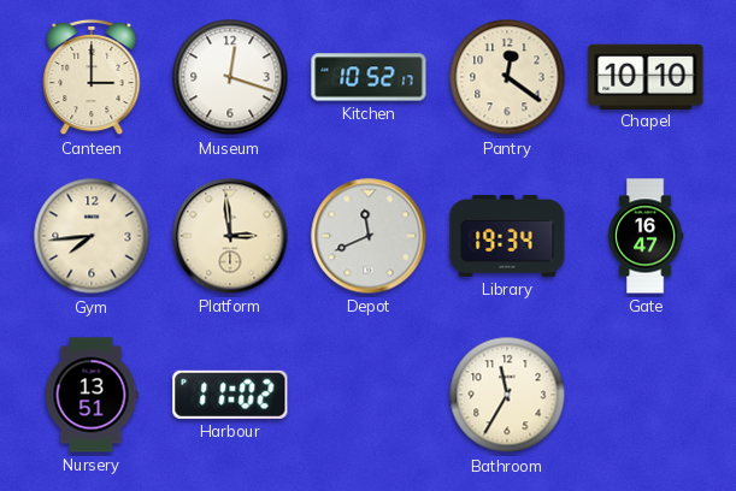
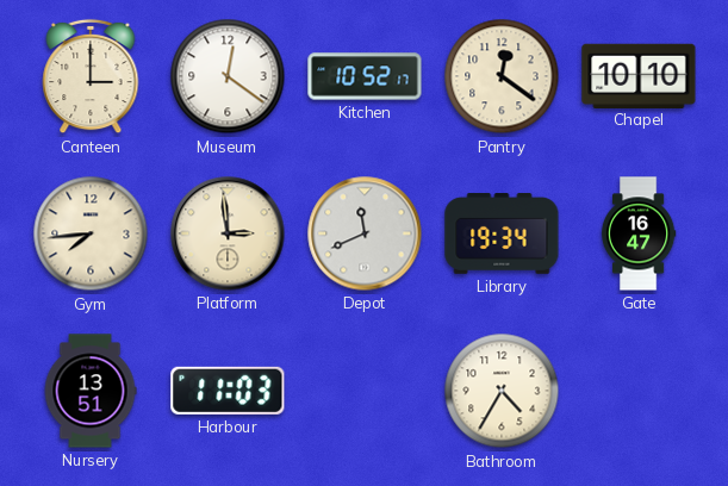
Museum: 12:18 -> 12:21
Harbour: 11:02 -> 11:03
Bathroom: 11:35 -> 4:35
